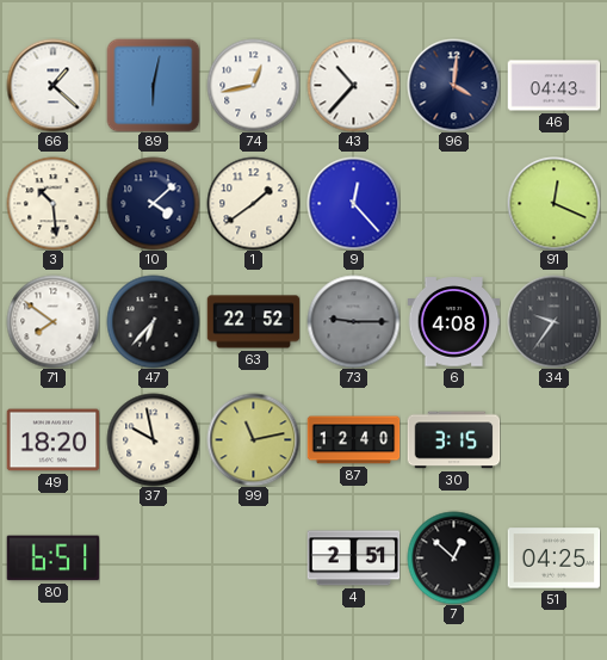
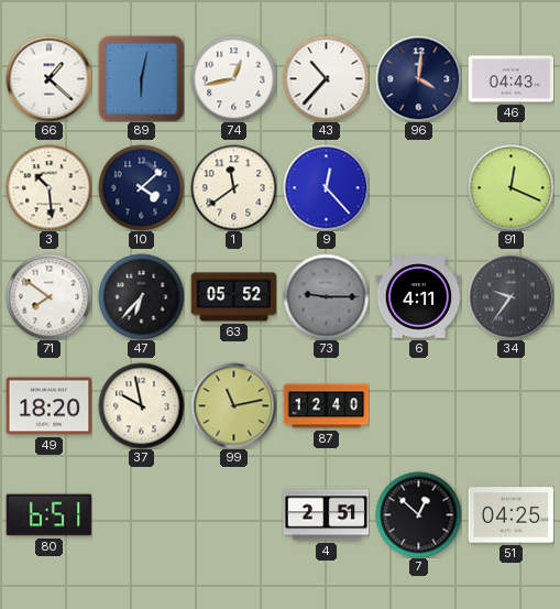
1: 1:39 -> 11:39
63: 22:52 -> 05:52
6: 4:08 -> 4:11
30: 3:15 -> none
